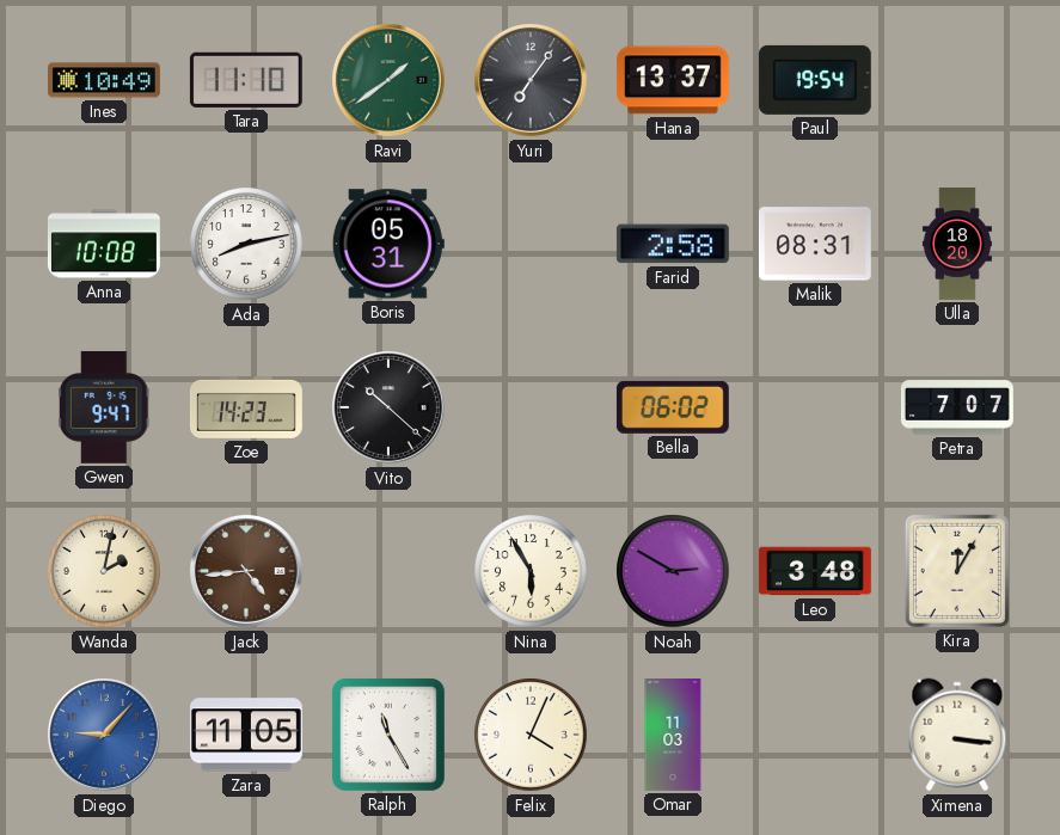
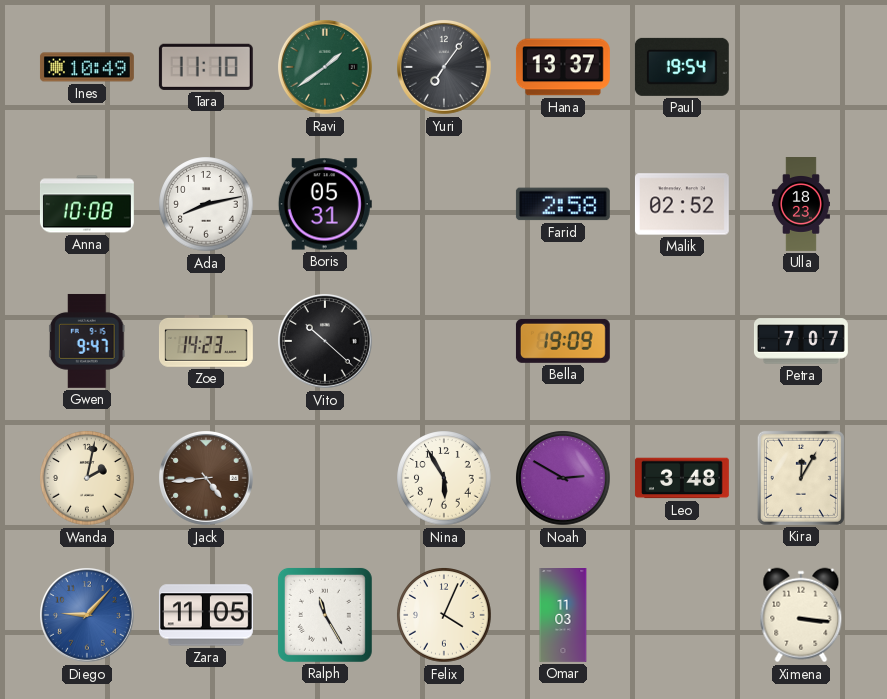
Malik: 08:31 -> 02:52
Ulla: 18:20 -> 18:23
Bella: 06:02 -> 19:09
